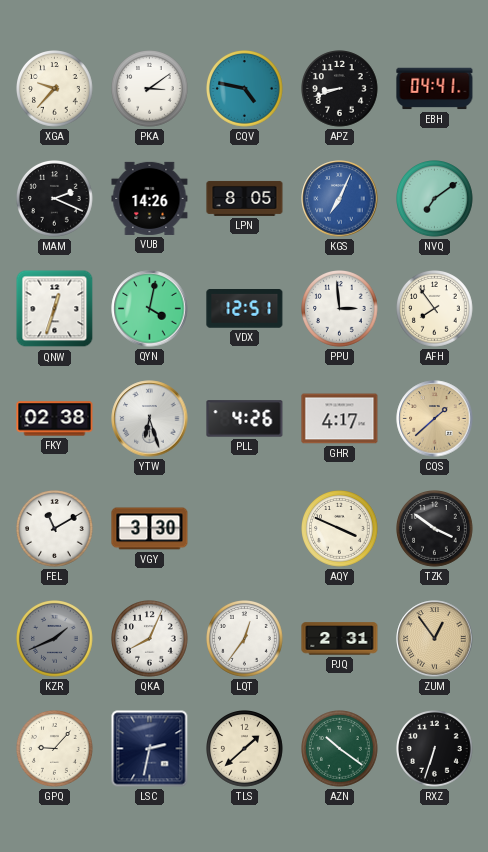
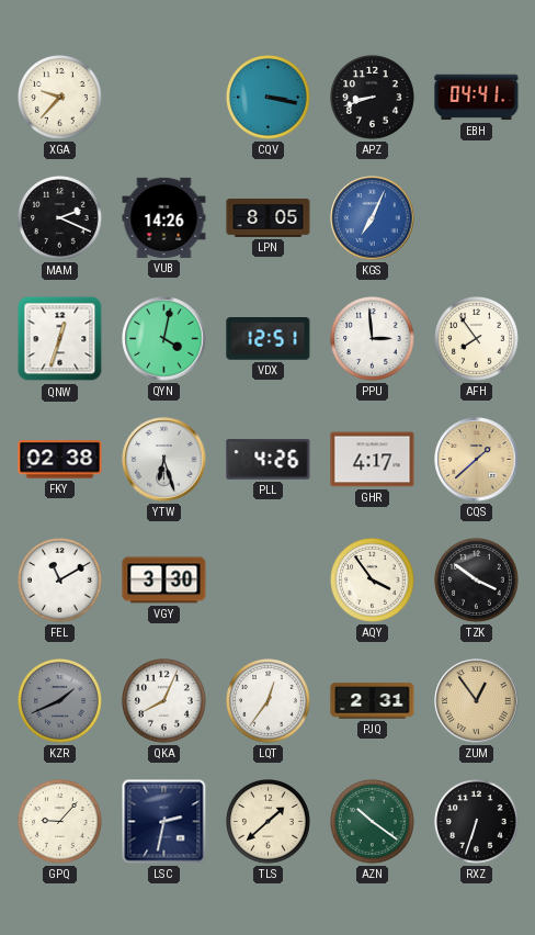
PKA: 3:09 -> none
CQV: 4:47 -> 3:17
NVQ: 7:09 -> none
AQY: 3:49 -> 3:54
